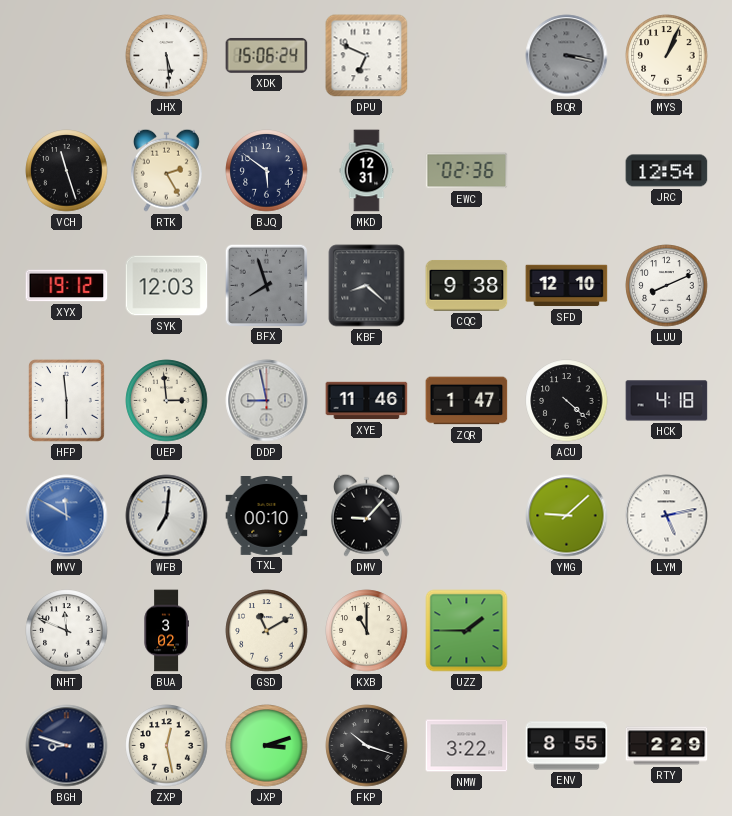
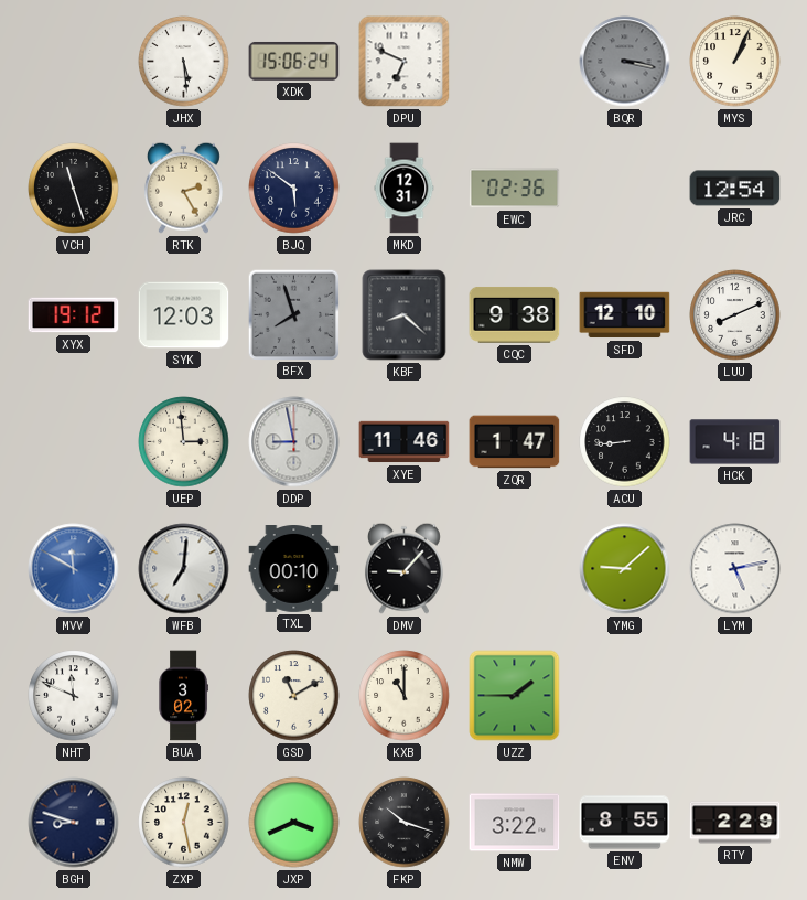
HFP: 5:59 -> none
ACU: 4:22 -> 8:44
JXP: 3:12 -> 3:41
